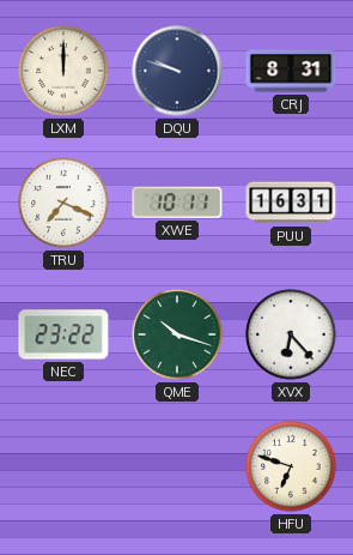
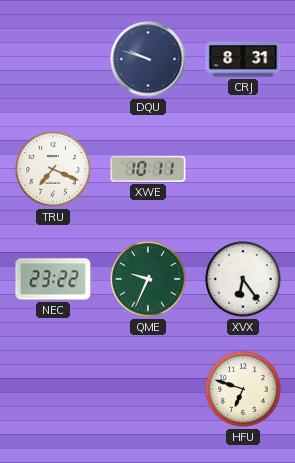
LXM: 12:00 -> none
PUU: 16:31 -> none
QME: 10:18 -> 9:34
XVX: 6:23 -> 6:24
